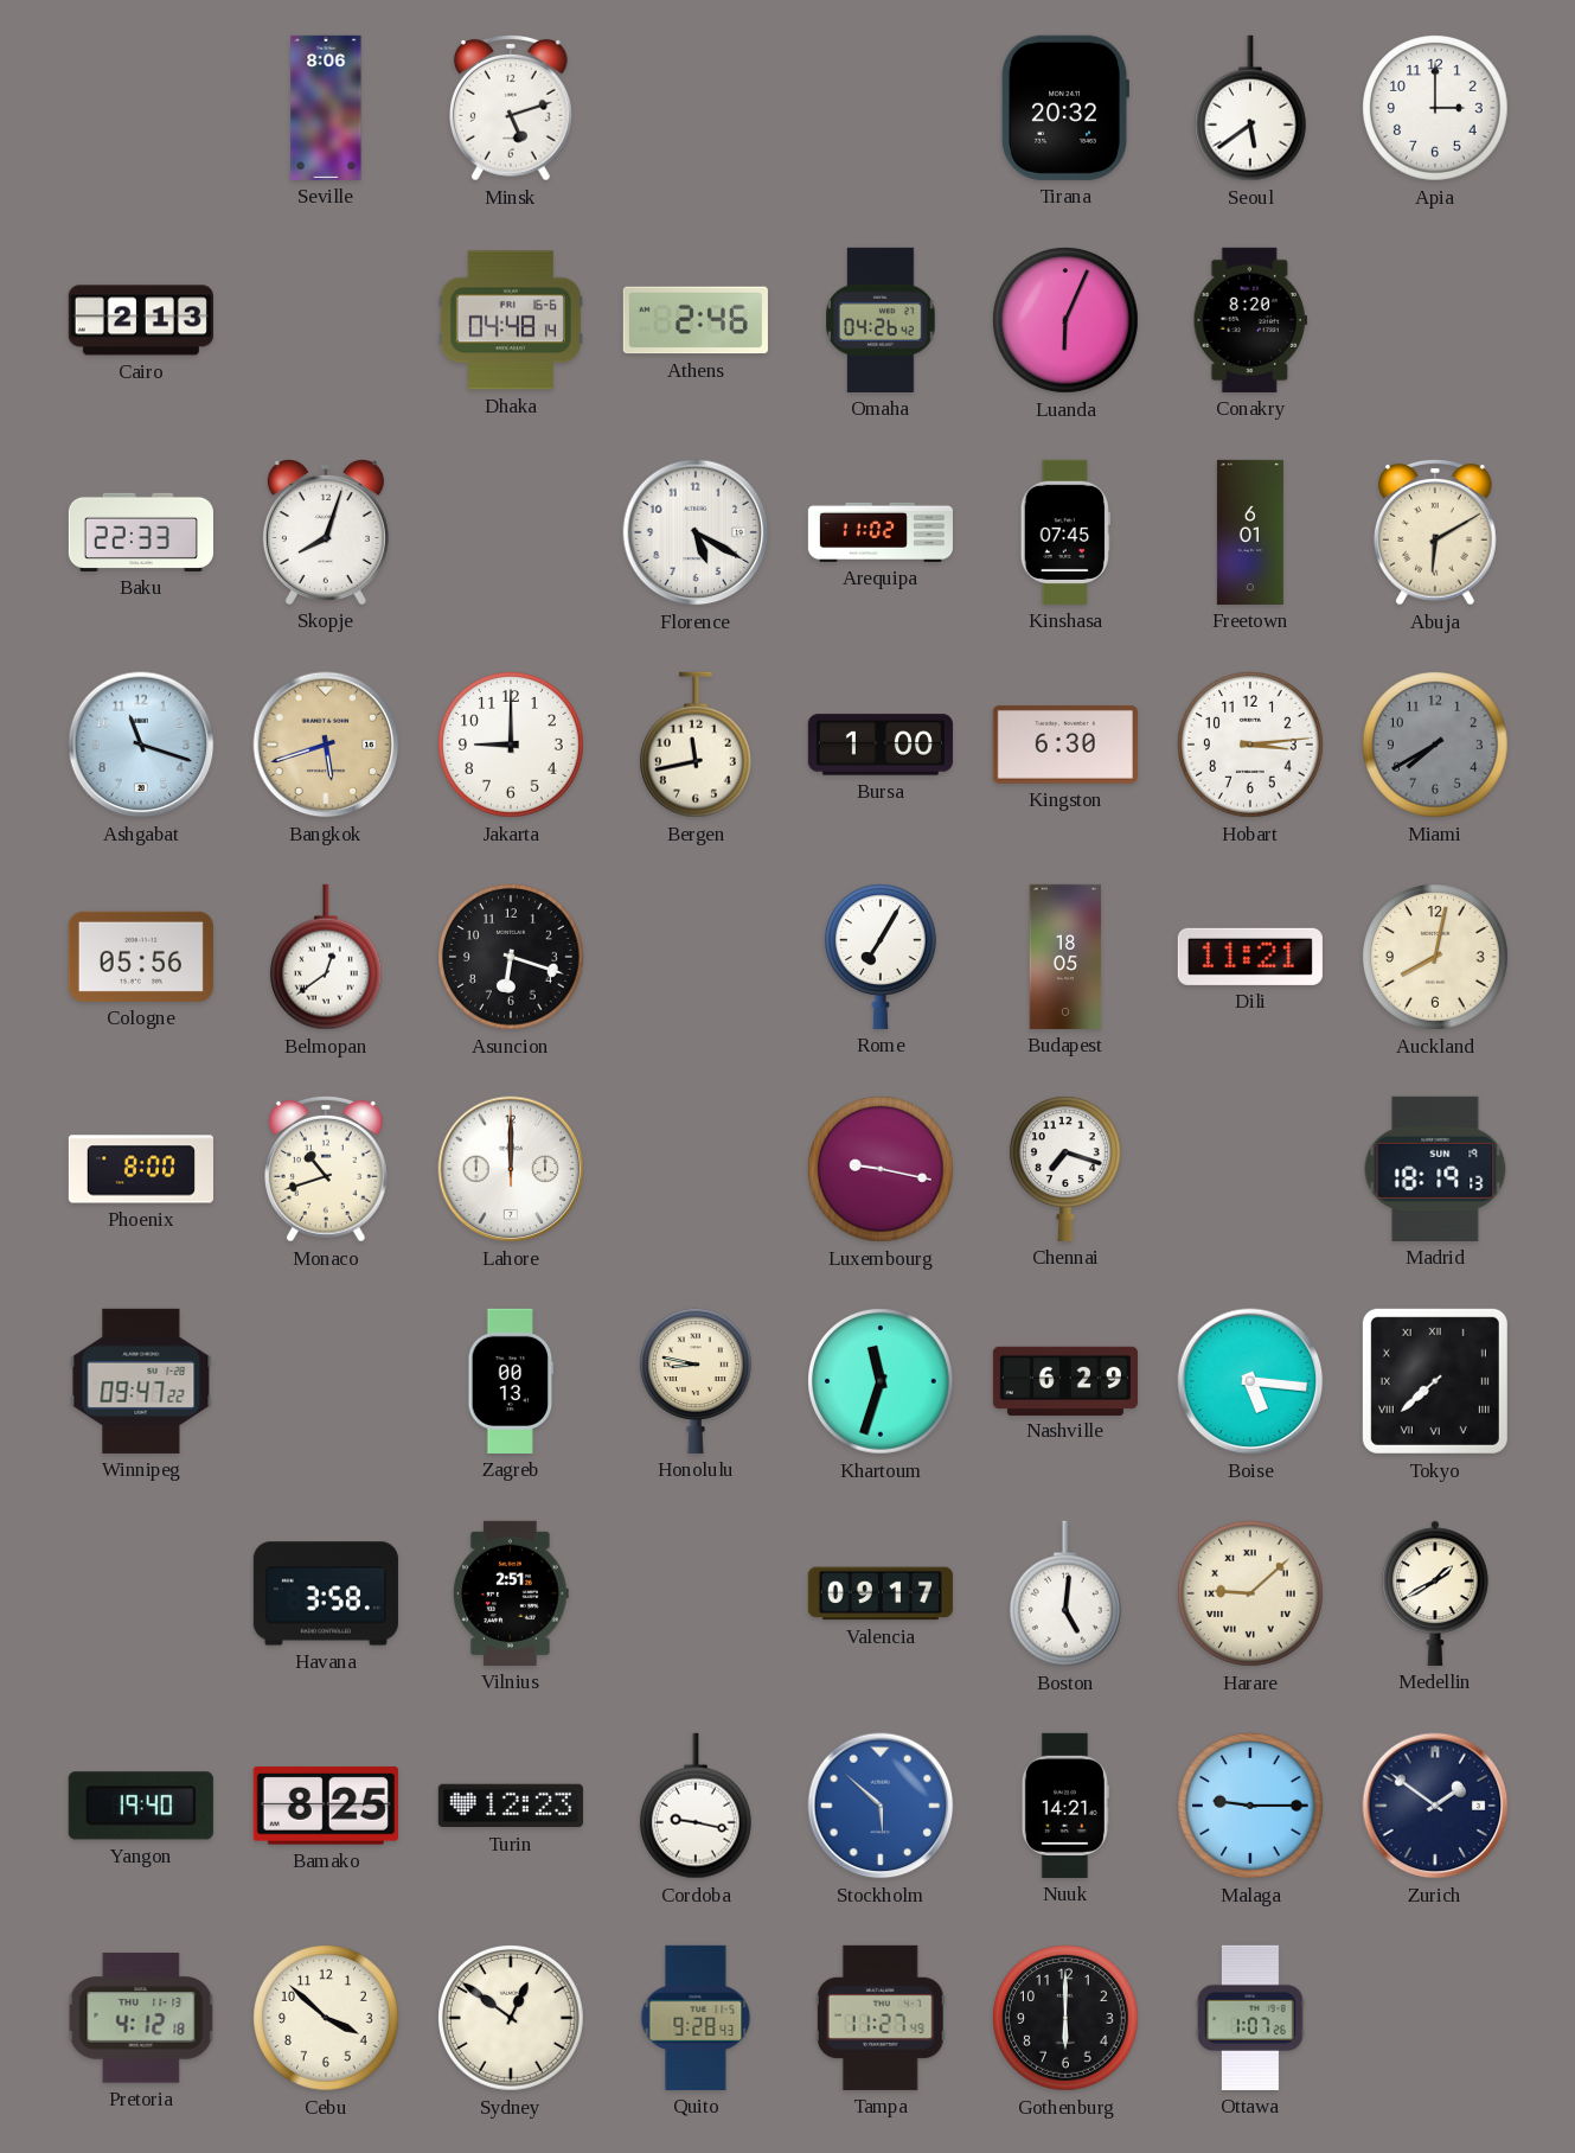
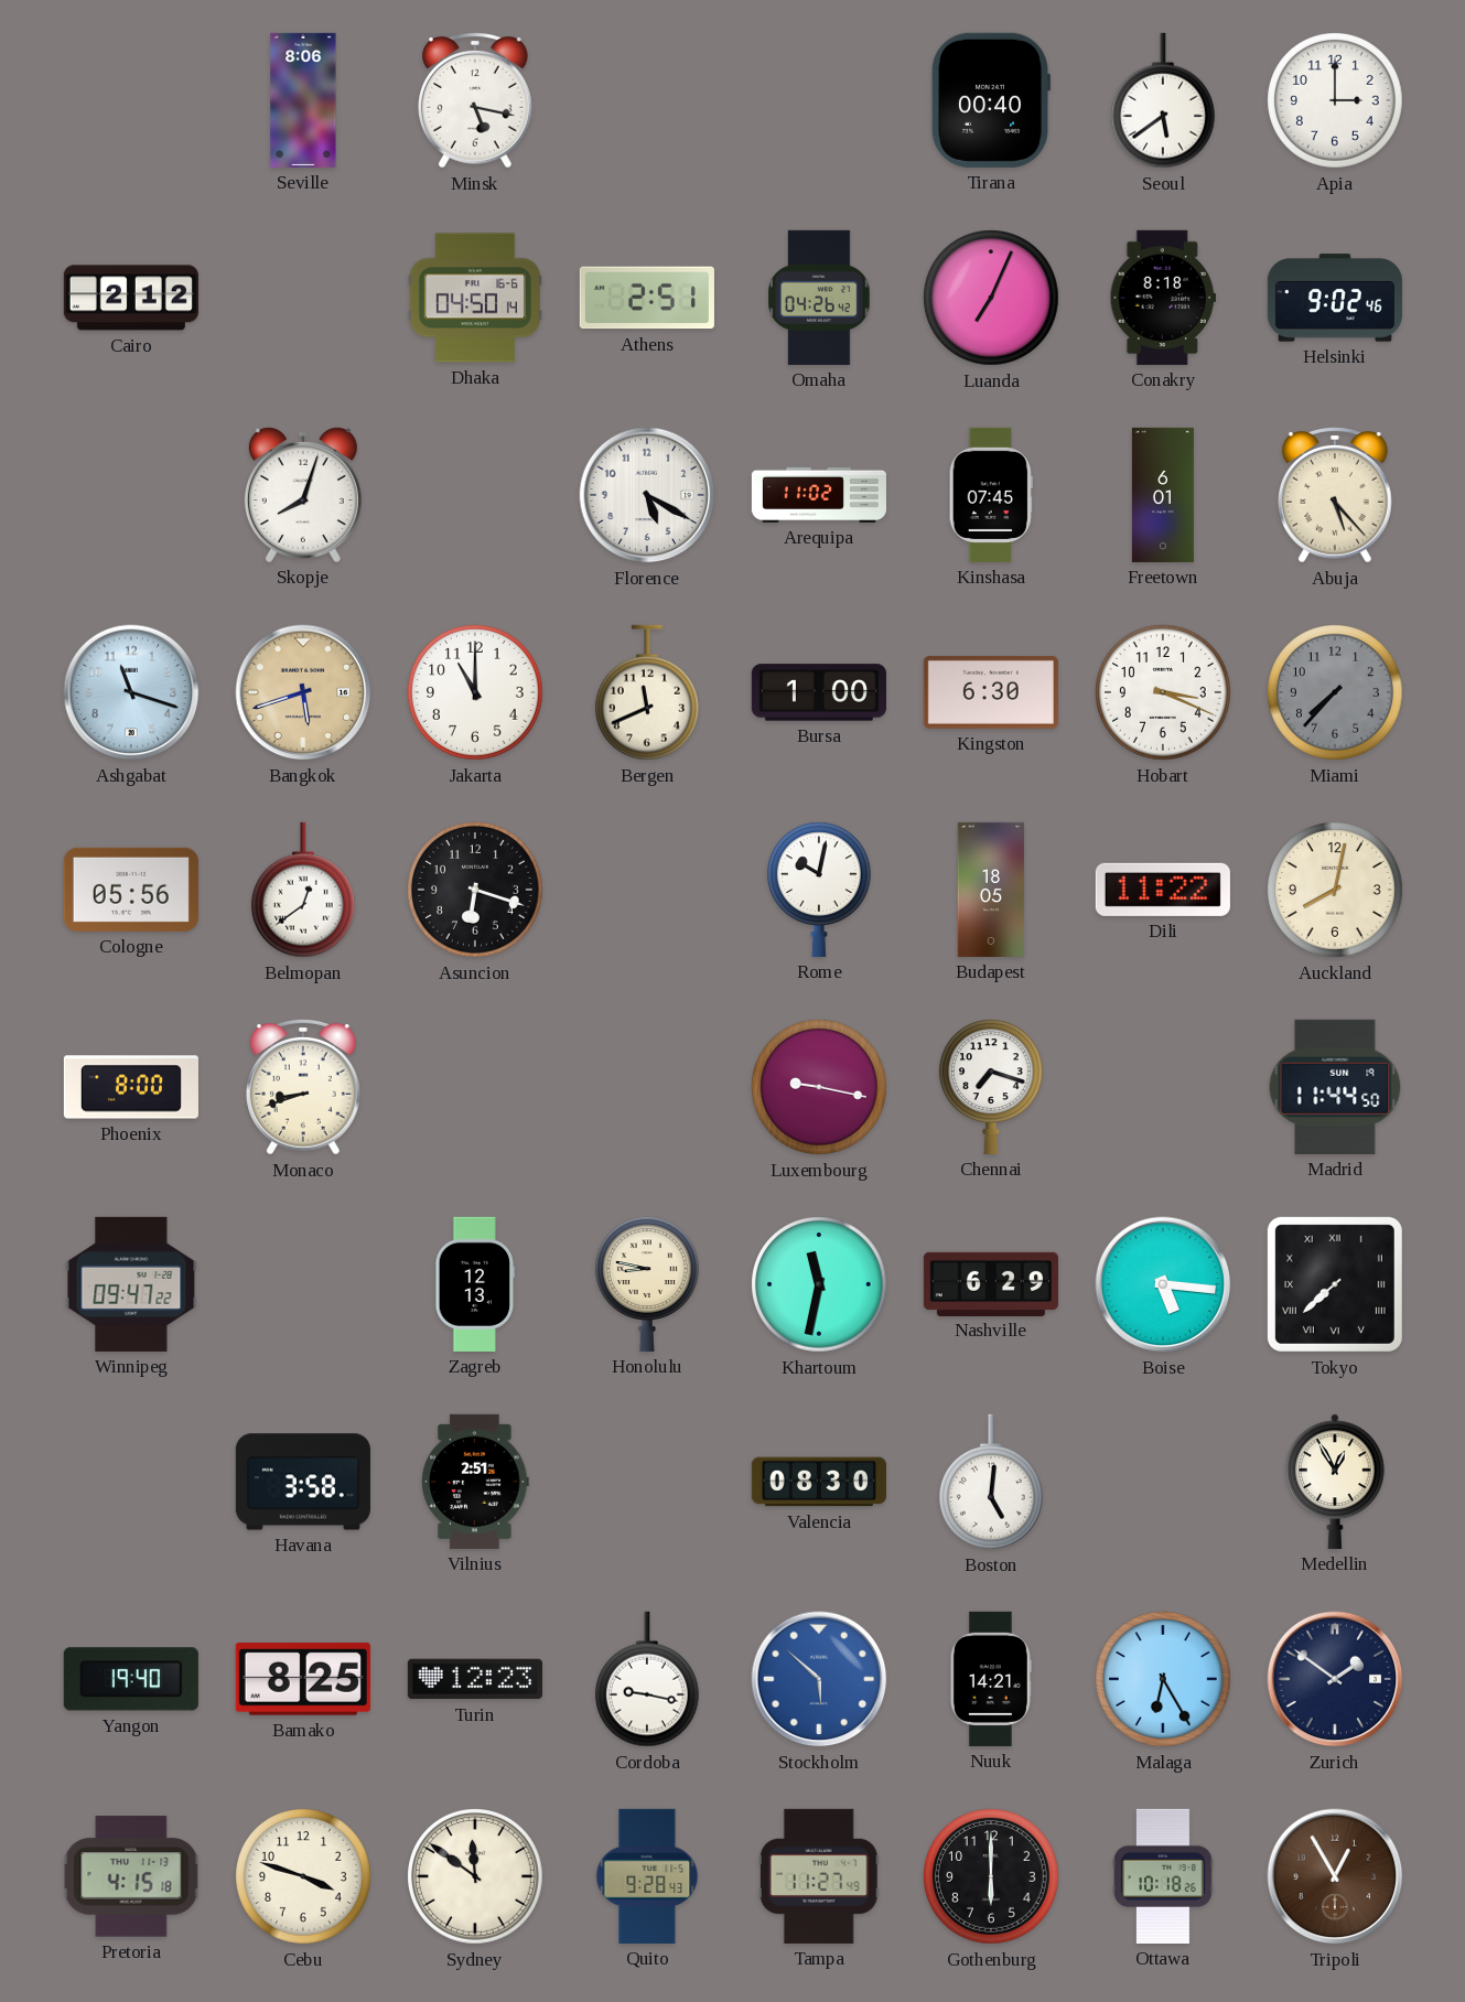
Minsk: 5:12 -> 5:17
Tirana: 20:32 -> 00:40
Cairo: 2:13 -> 2:12
Dhaka: 04:48 -> 04:50
Athens: 2:46 -> 2:51
Luanda: 6:04 -> 7:04
Conakry: 8:20 -> 8:18
Helsinki: none -> 9:02
Baku: 22:33 -> none
Abuja: 6:10 -> 5:23
Jakarta: 9:00 -> 11:00
Bergen: 11:43 -> 11:41
Hobart: 3:14 -> 3:19
Miami: 7:40 -> 7:37
Rome: 7:05 -> 10:02
Dili: 11:21 -> 11:22
Monaco: 10:42 -> 8:42
Lahore: 12:00 -> none
Madrid: 18:19 -> 11:44
Zagreb: 00:13 -> 12:13
Khartoum: 11:33 -> 11:32
Valencia: 09:17 -> 08:30
Harare: 9:08 -> none
Medellin: 1:40 -> 12:55
Malaga: 9:15 -> 6:25
Pretoria: 4:12 -> 4:15
Cebu: 3:52 -> 3:48
Sydney: 12:51 -> 11:51
Ottawa: 1:07 -> 10:18
Tripoli: none -> 12:55
